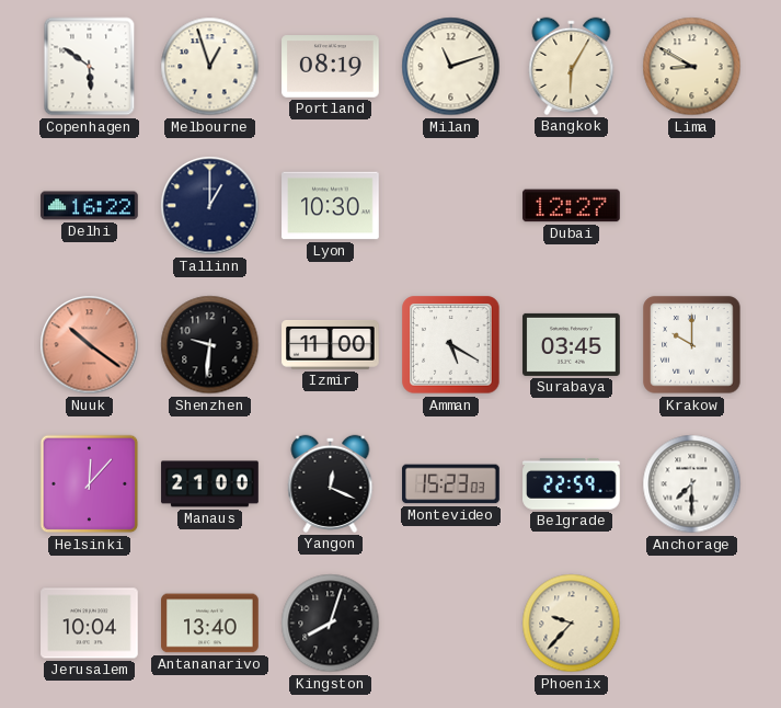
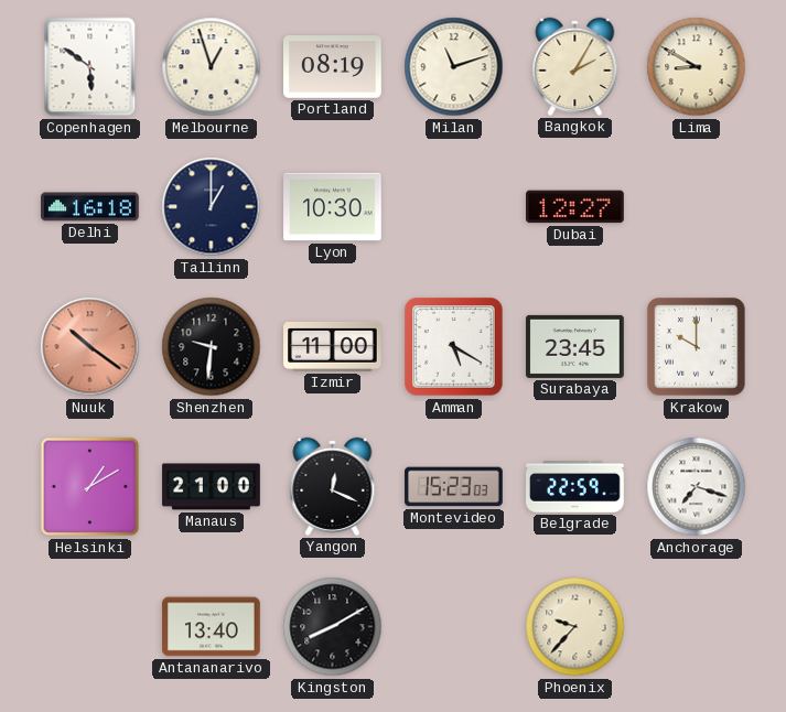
Bangkok: 6:05 -> 2:05
Delhi: 16:22 -> 16:18
Surabaya: 03:45 -> 23:45
Helsinki: 12:07 -> 1:10
Anchorage: 7:30 -> 7:18
Jerusalem: 10:04 -> none
Kingston: 8:03 -> 8:10
